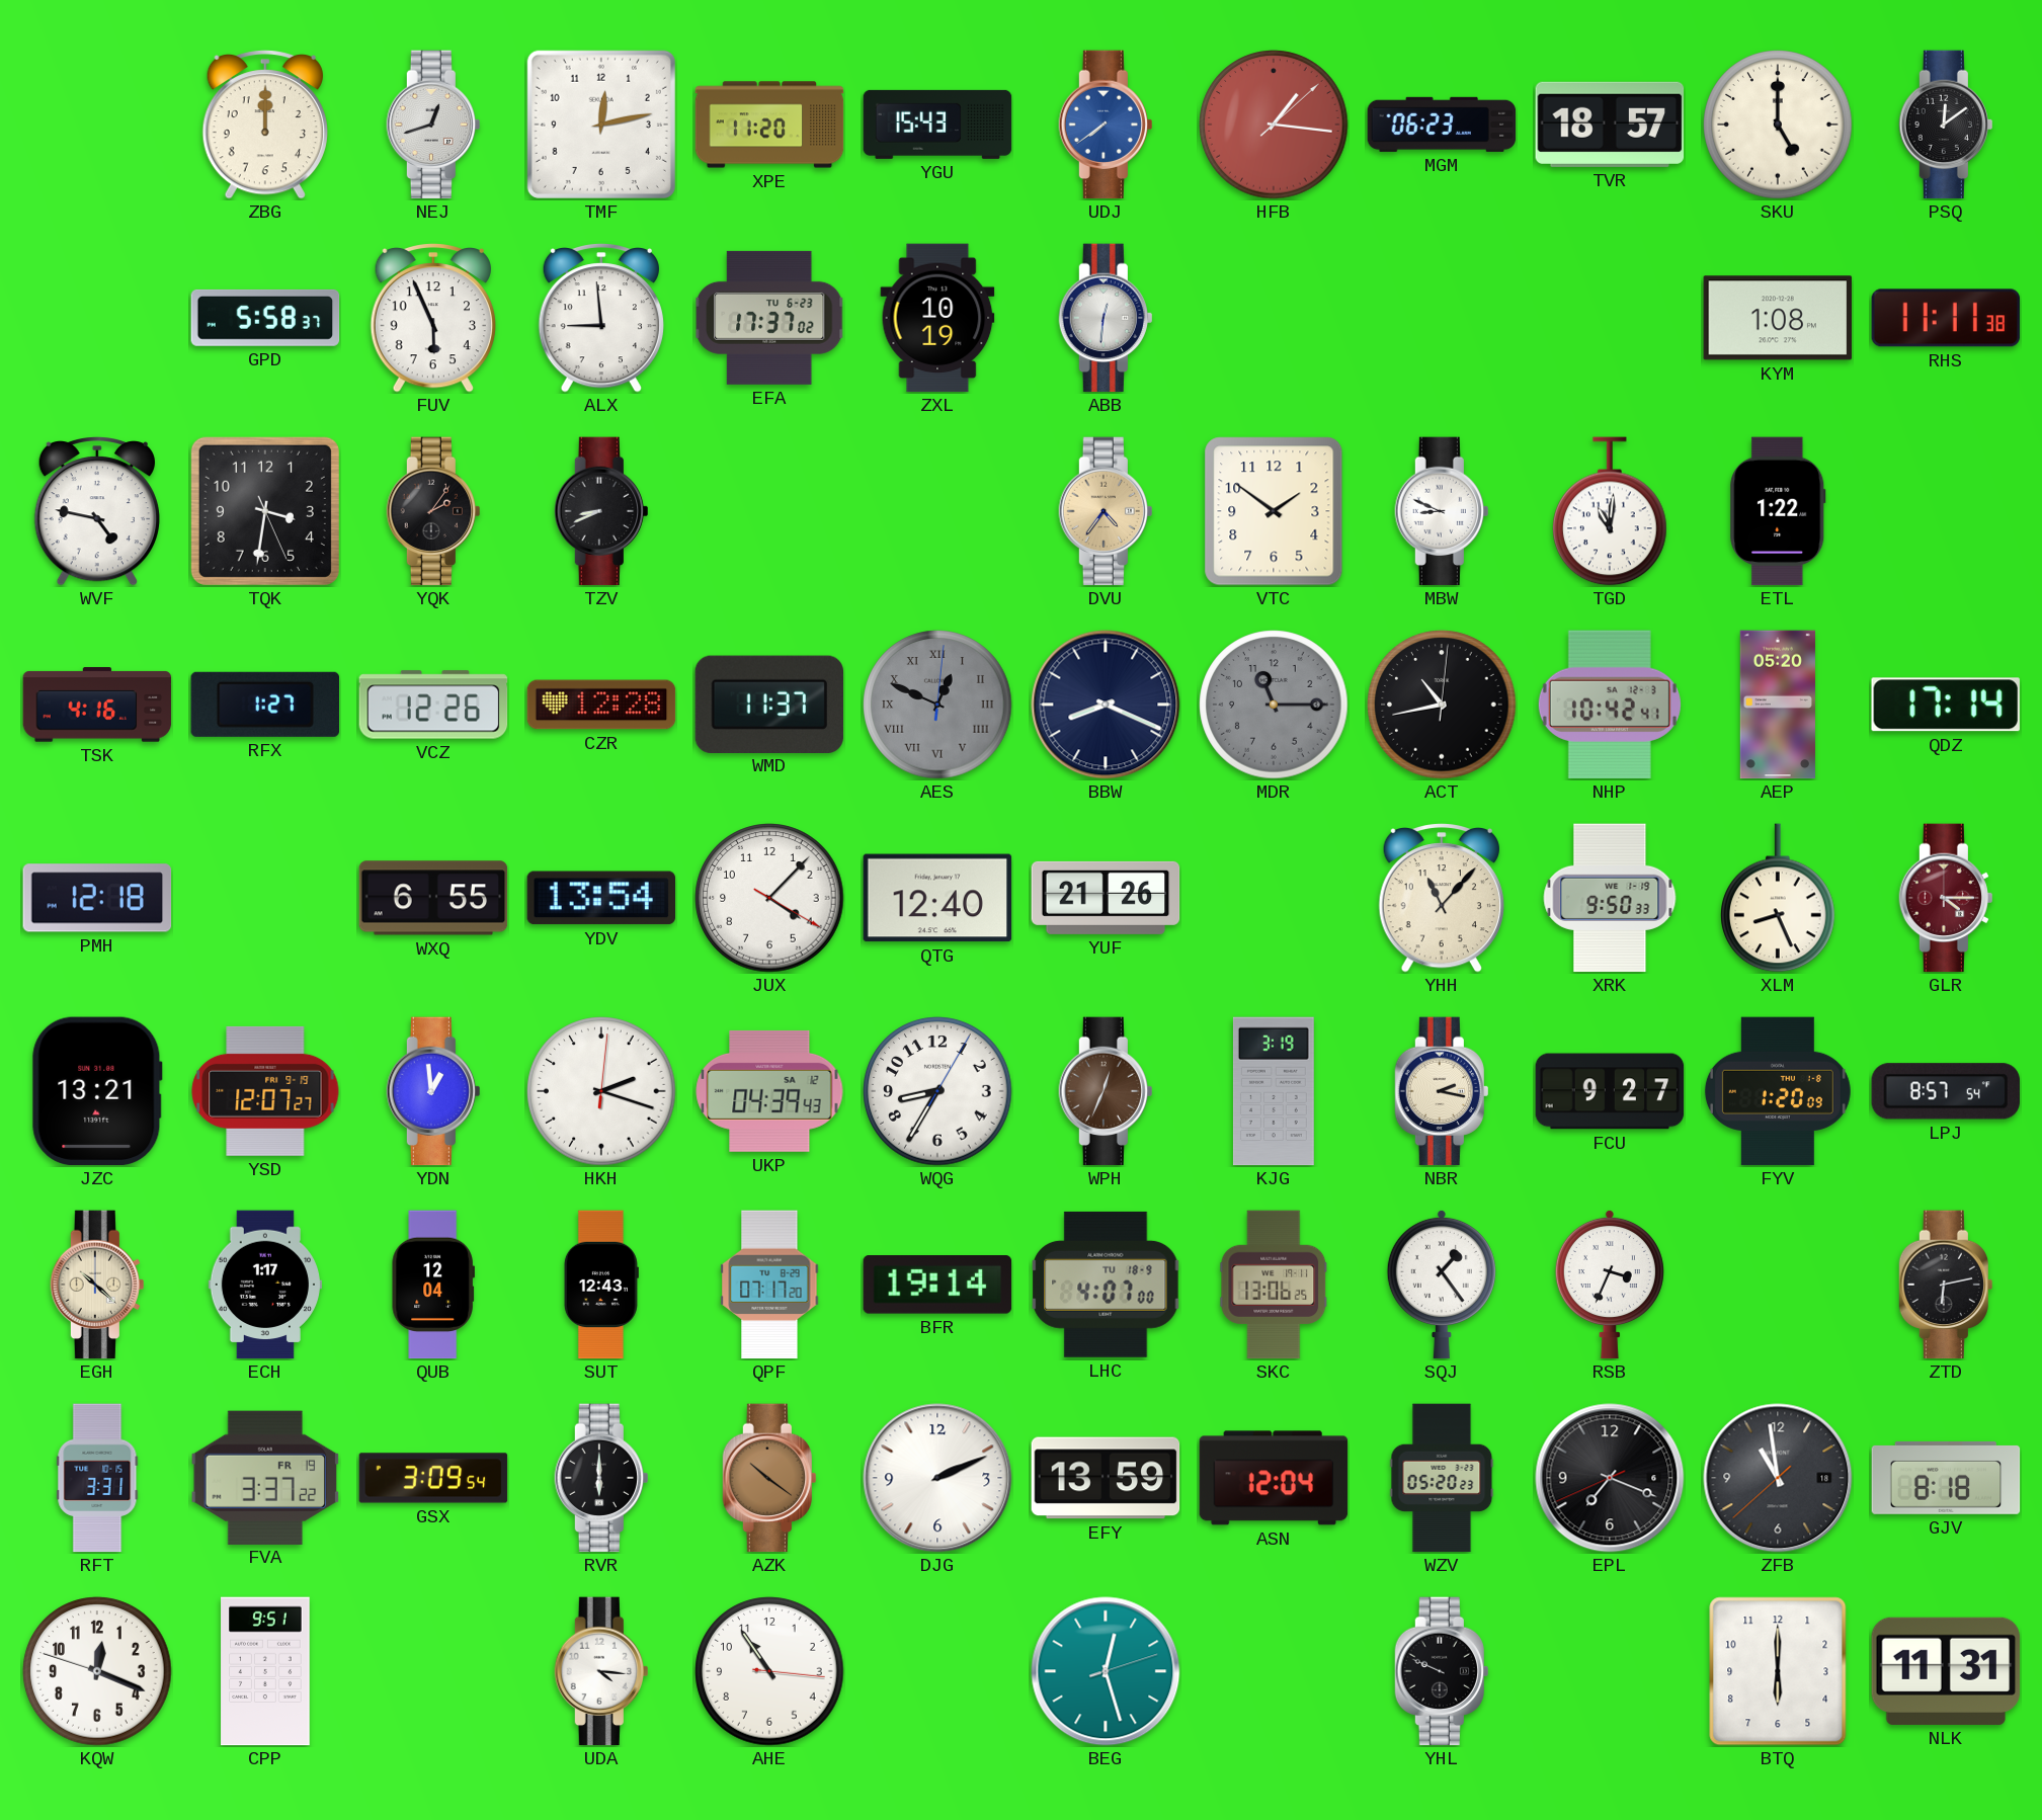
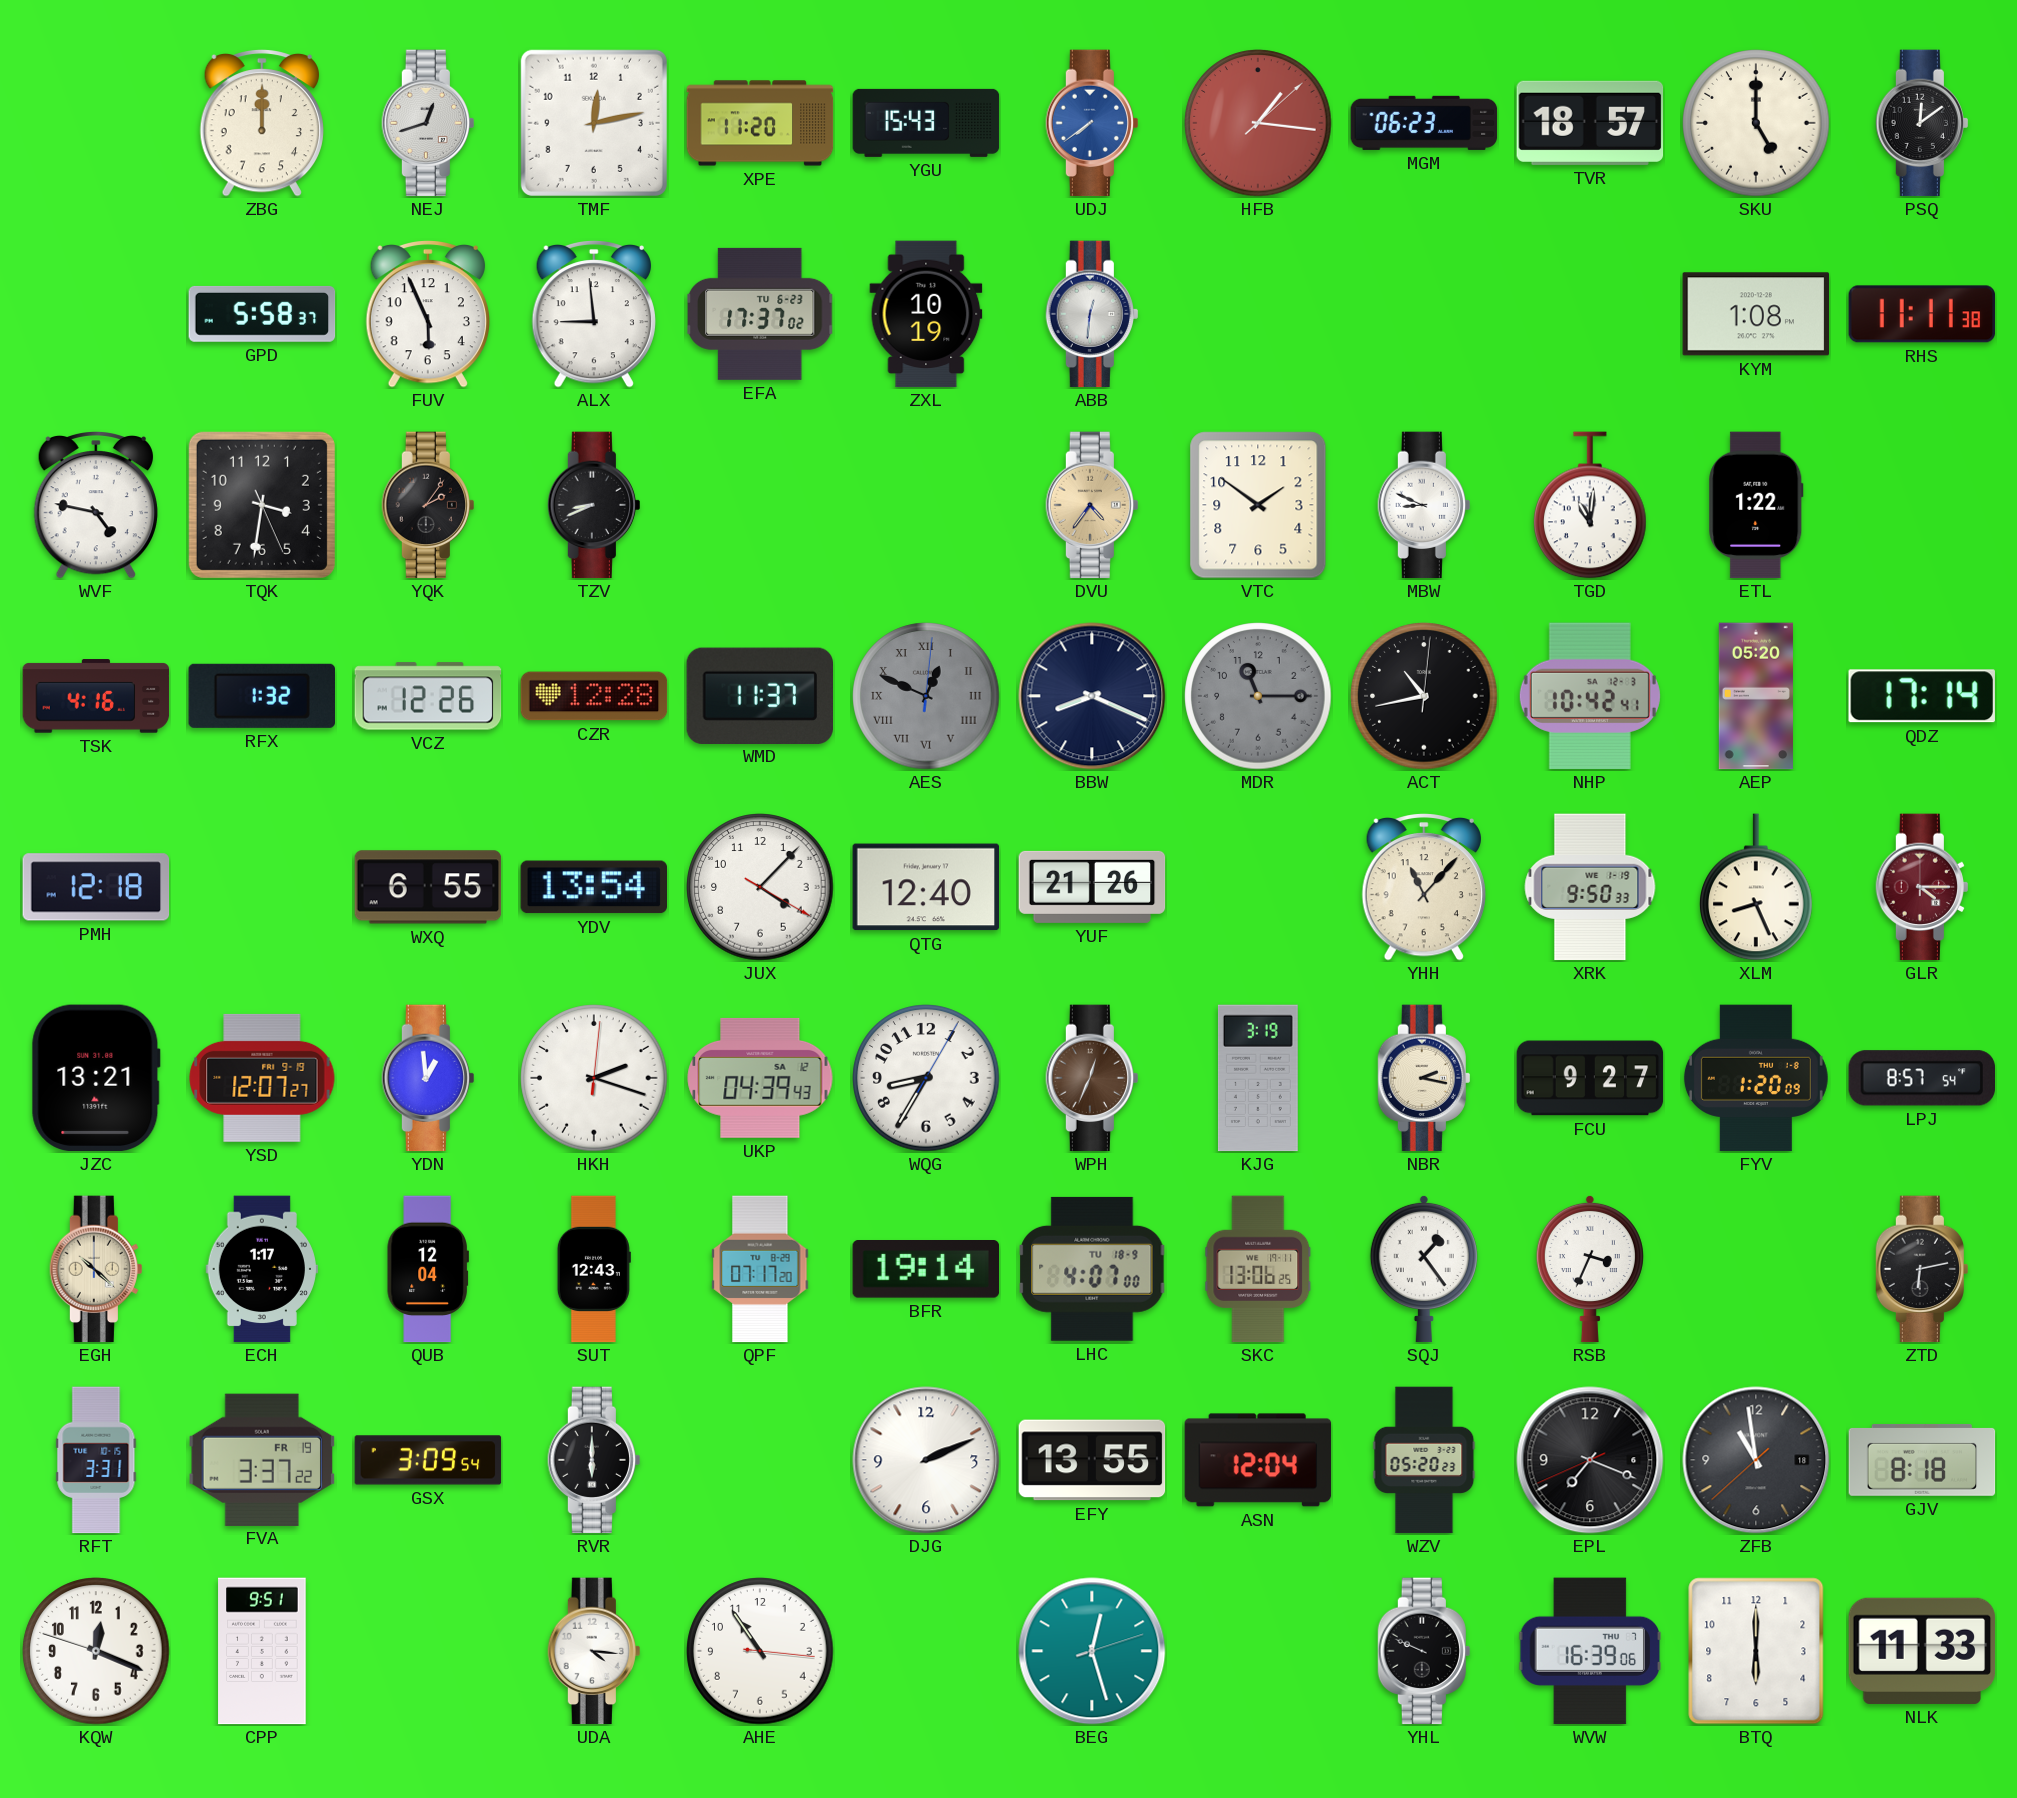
RFX: 1:27 -> 1:32
AZK: 10:21 -> none
EFY: 13:59 -> 13:55
WVW: none -> 16:39
NLK: 11:31 -> 11:33
